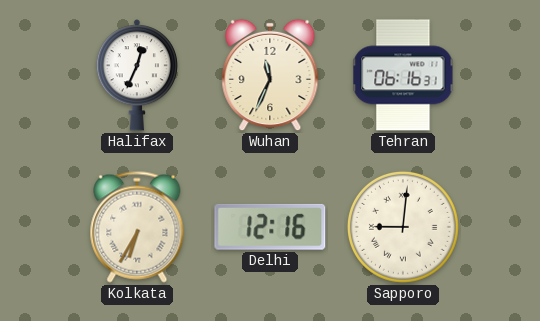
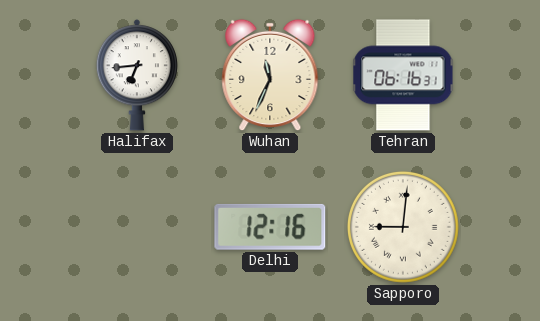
Halifax: 12:34 -> 6:44
Kolkata: 6:35 -> none
